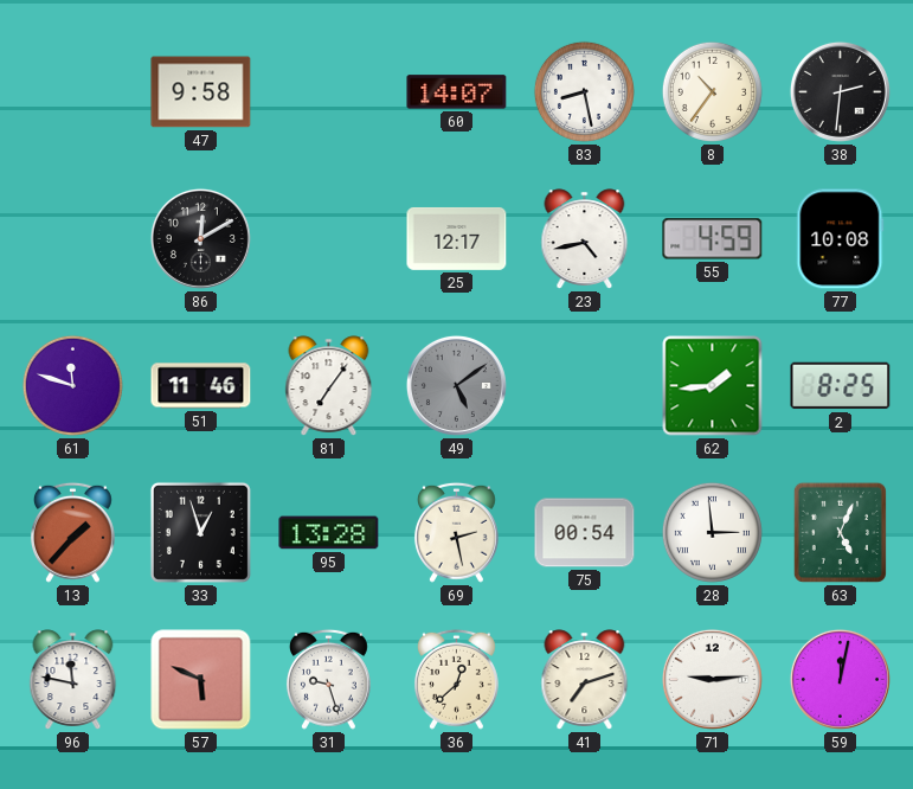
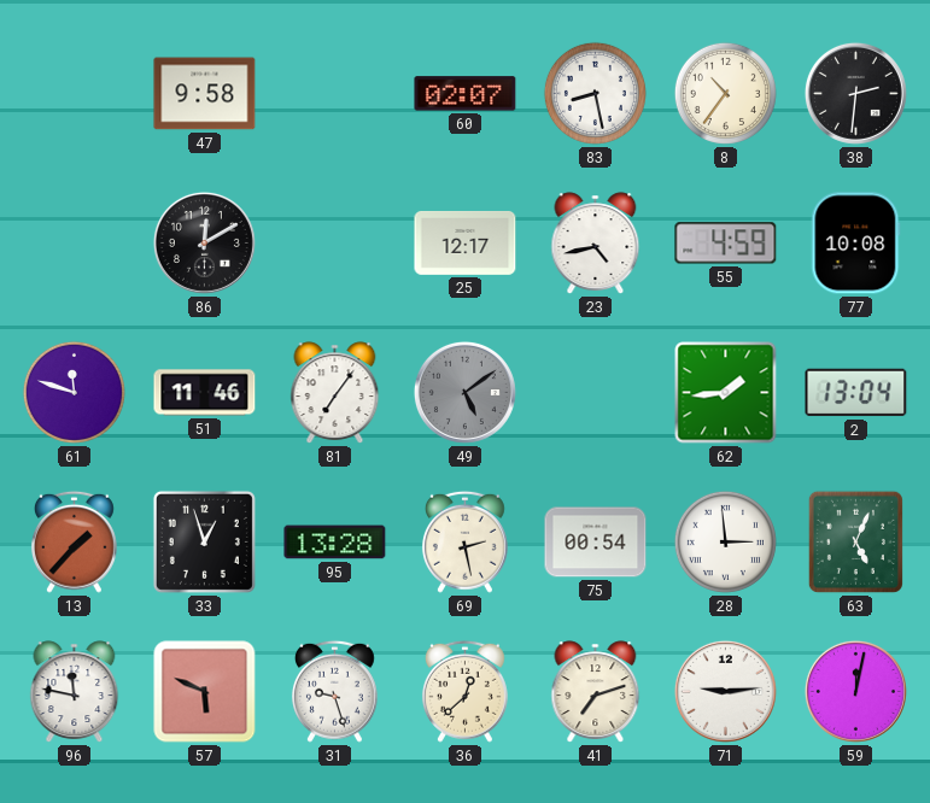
60: 14:07 -> 02:07
2: 8:25 -> 13:04
